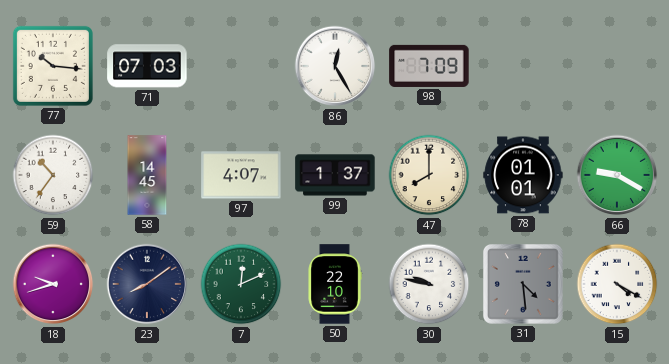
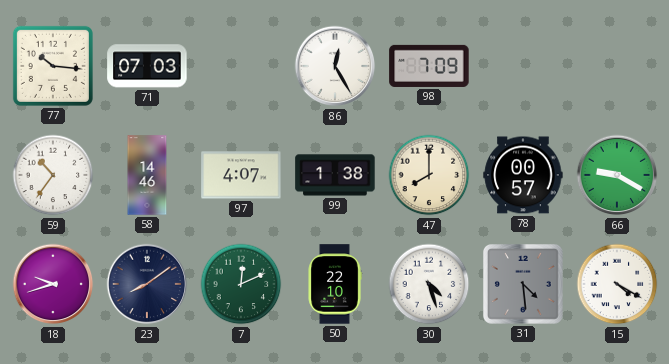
58: 14:45 -> 14:46
99: 1:37 -> 1:38
78: 01:01 -> 00:57
30: 9:47 -> 4:27
